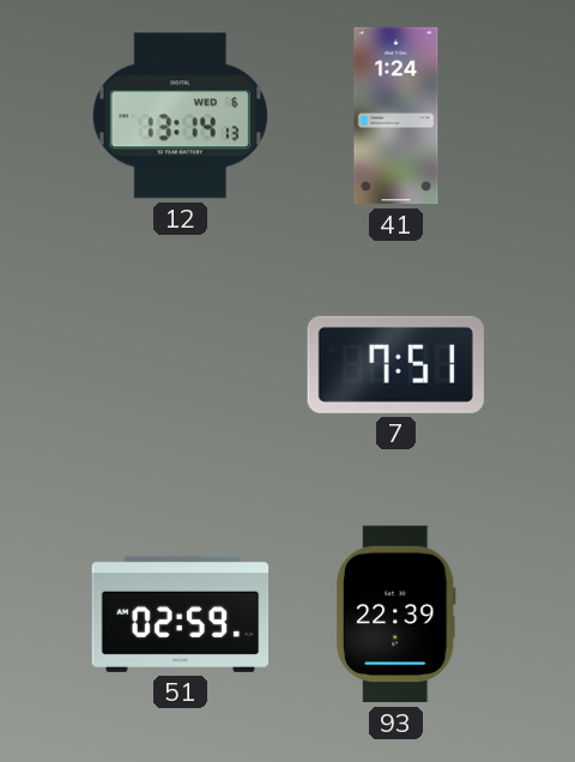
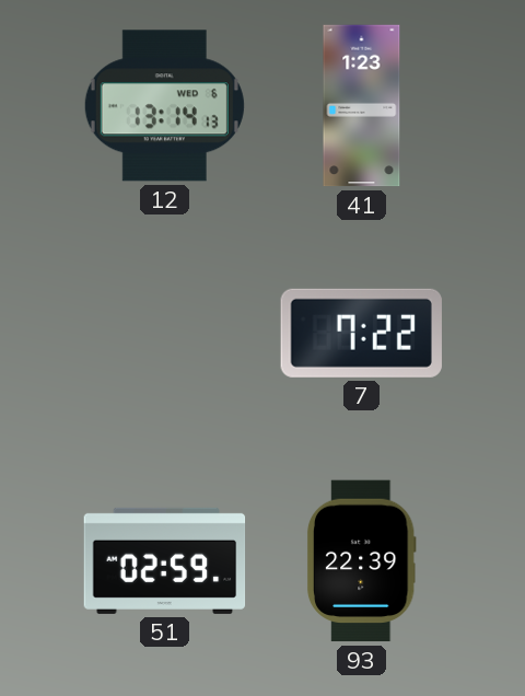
41: 1:24 -> 1:23
7: 7:51 -> 7:22
